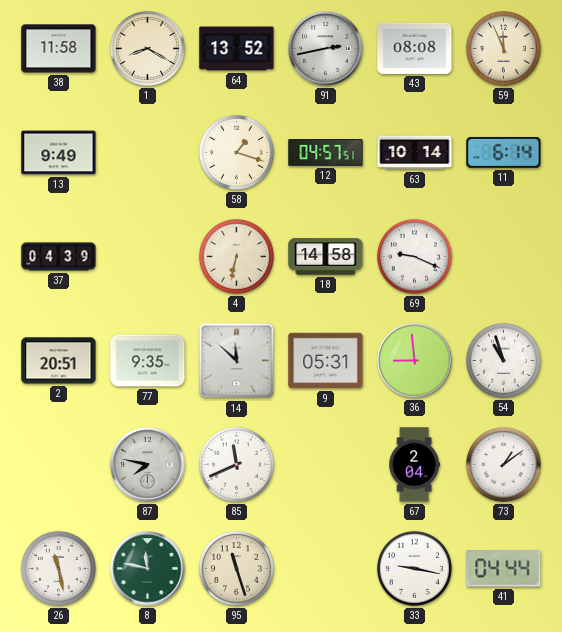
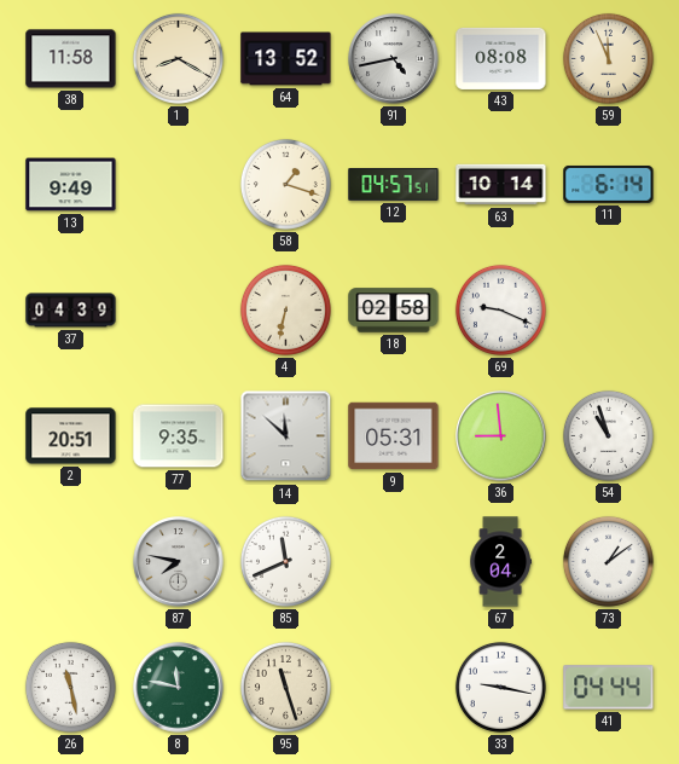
91: 2:43 -> 4:43
18: 14:58 -> 02:58
